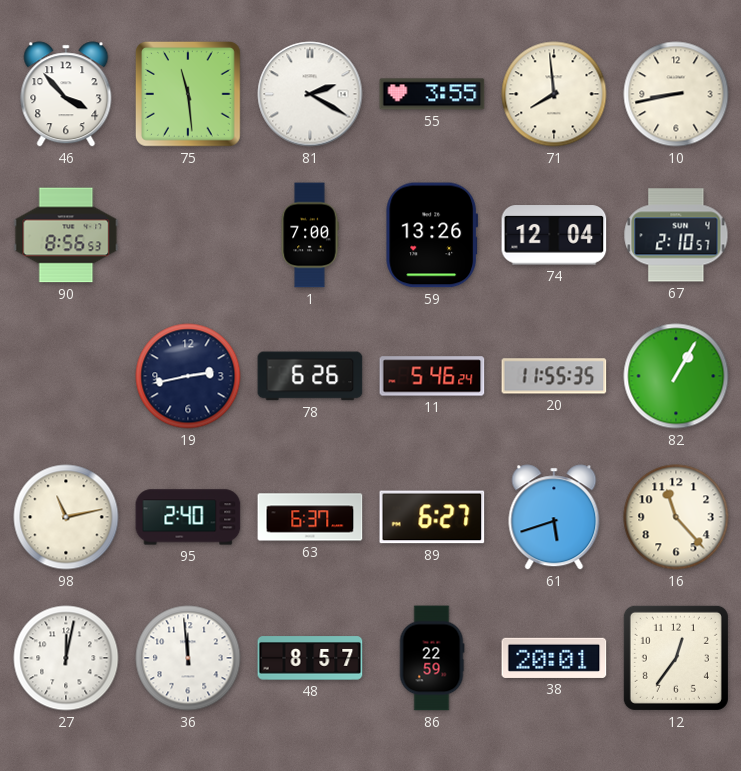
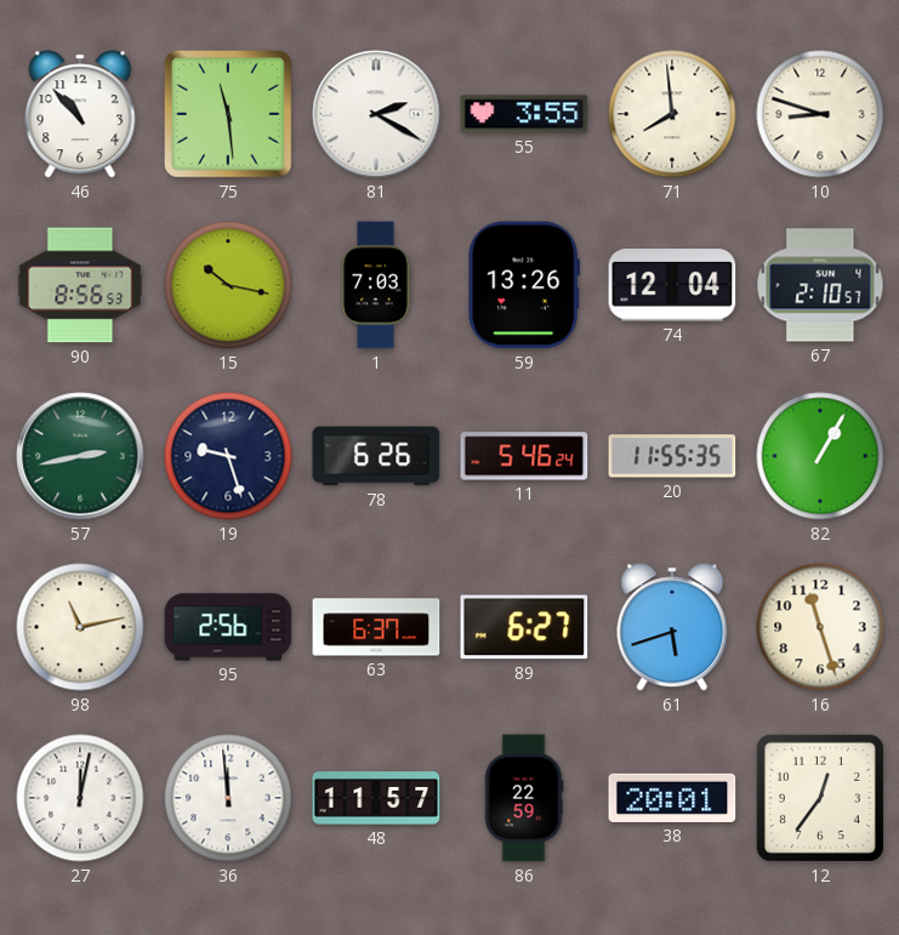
46: 3:53 -> 10:53
10: 8:43 -> 8:48
15: none -> 10:17
1: 7:00 -> 7:03
57: none -> 2:43
19: 2:43 -> 9:27
95: 2:40 -> 2:56
16: 11:23 -> 11:27
48: 8:57 -> 11:57
